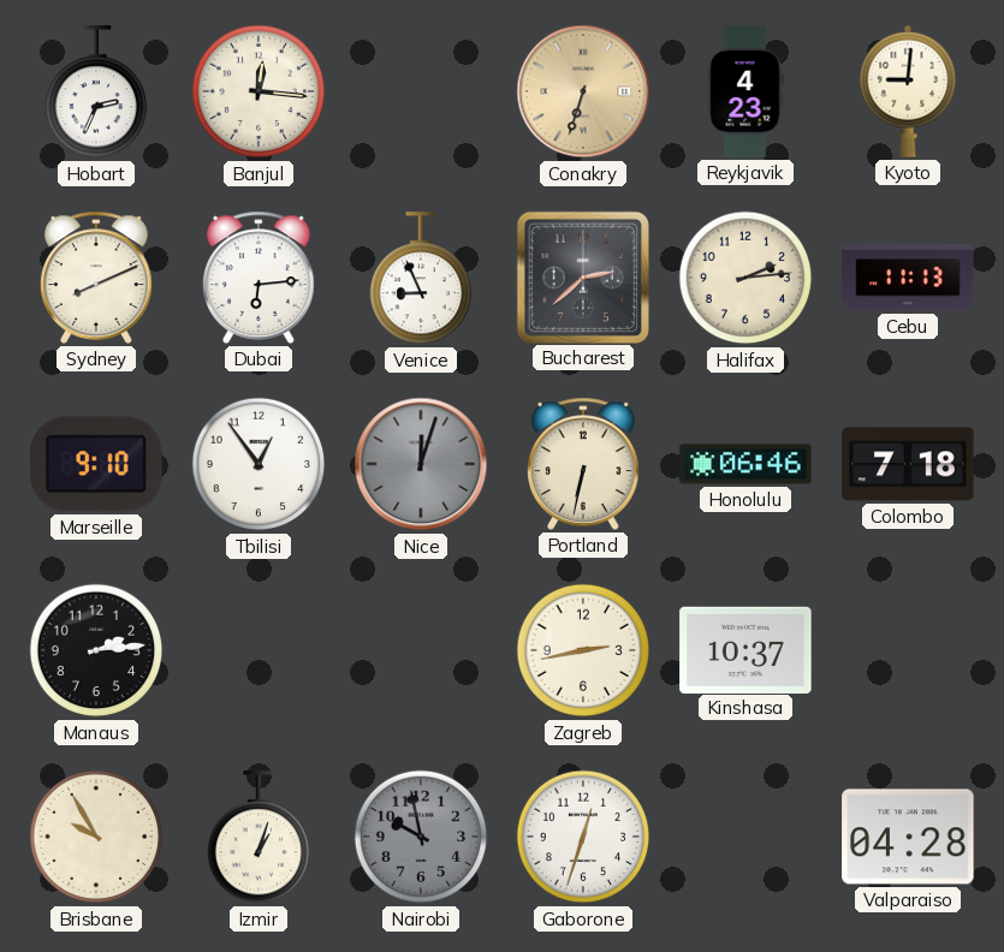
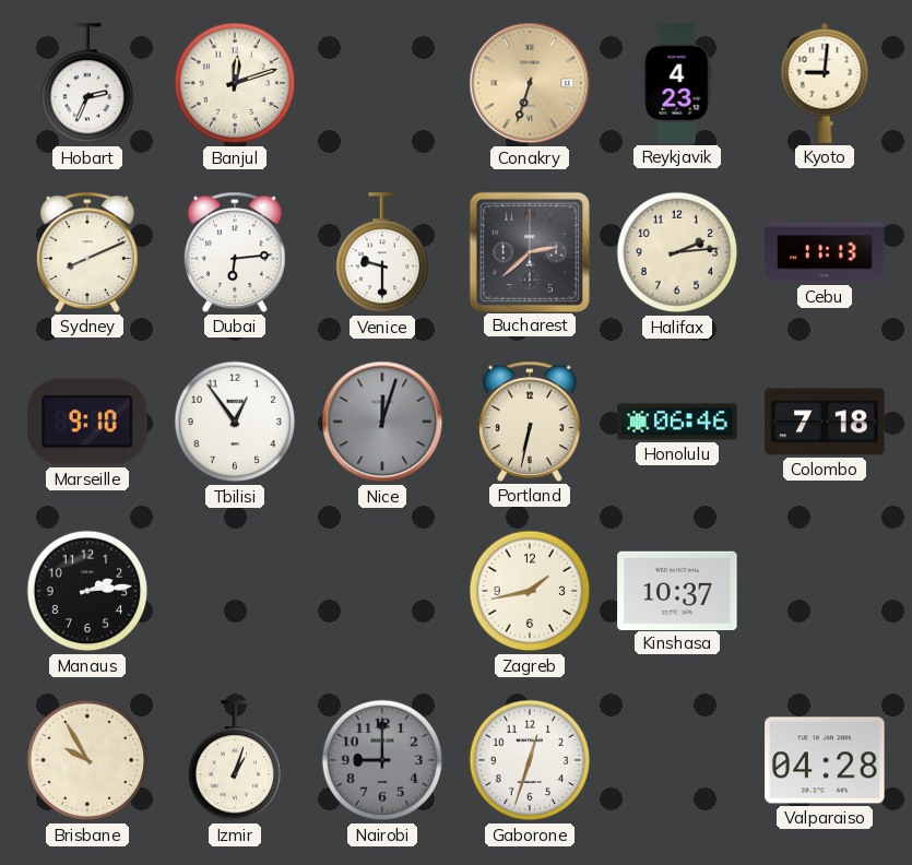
Banjul: 12:16 -> 12:12
Venice: 8:56 -> 9:30
Zagreb: 2:43 -> 1:43
Nairobi: 9:58 -> 9:00
